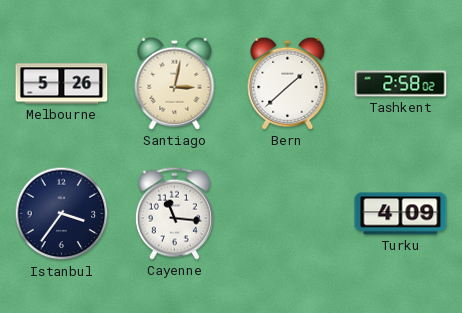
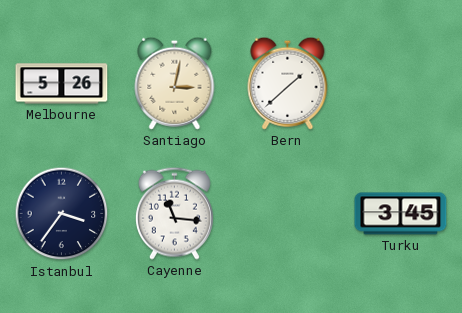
Tashkent: 2:58 -> none
Turku: 4:09 -> 3:45
